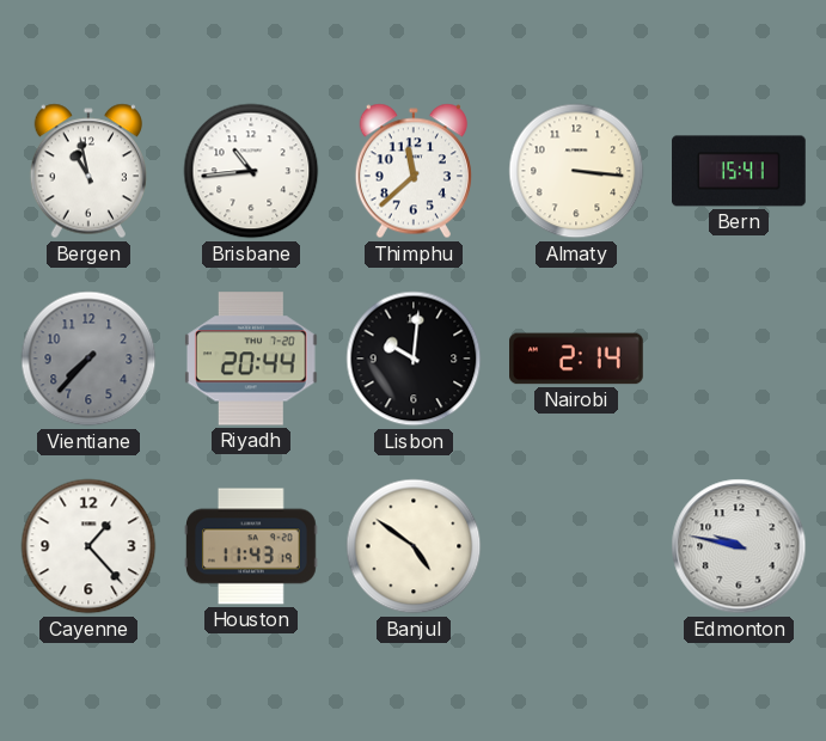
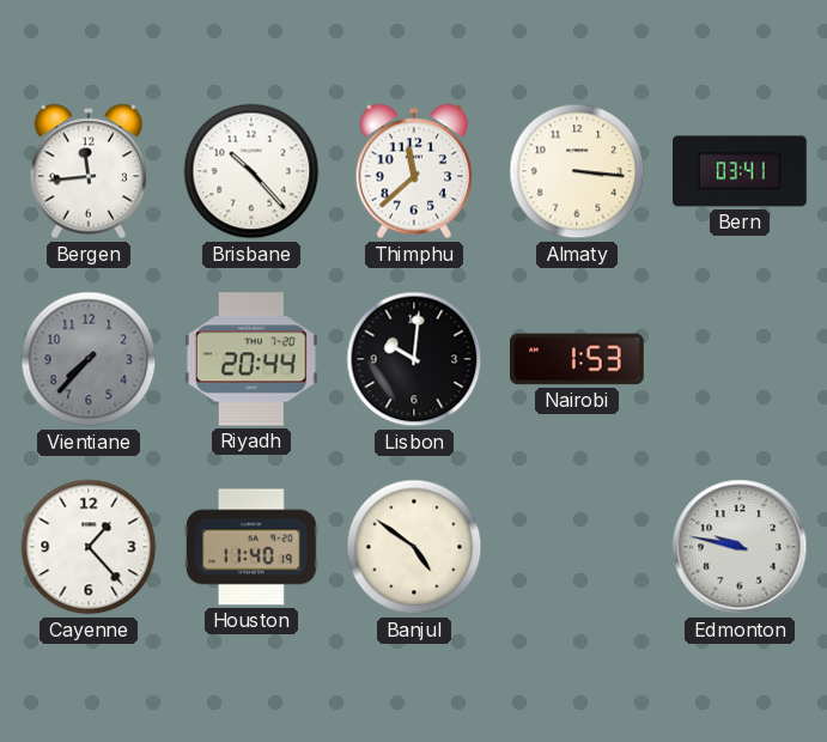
Bergen: 10:58 -> 11:44
Brisbane: 10:44 -> 10:23
Bern: 15:41 -> 03:41
Nairobi: 2:14 -> 1:53
Houston: 11:43 -> 11:40
